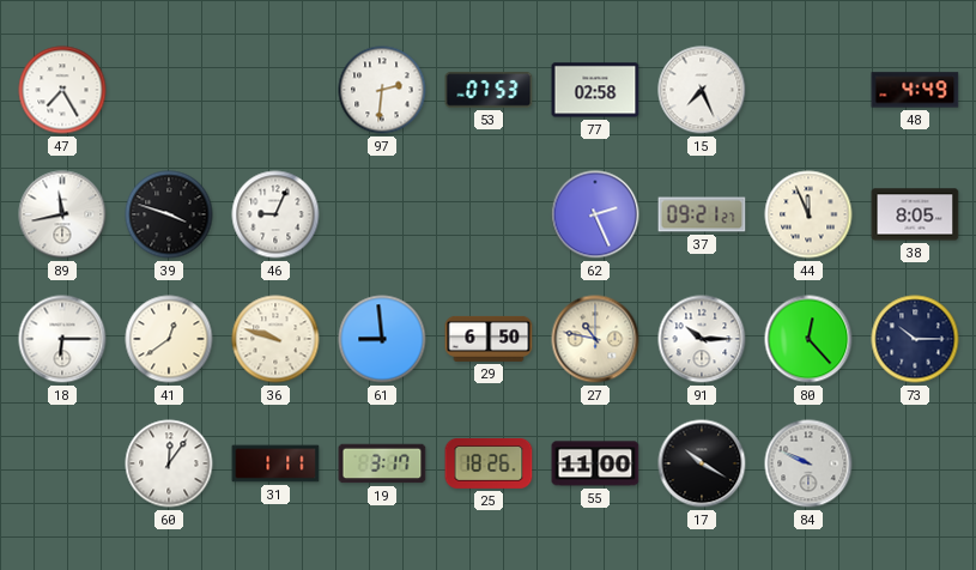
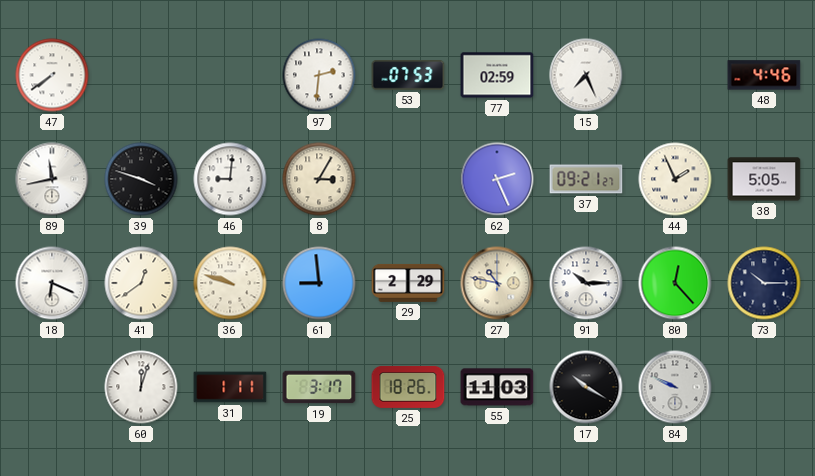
47: 7:25 -> 7:39
77: 02:58 -> 02:59
48: 4:49 -> 4:46
46: 9:04 -> 9:01
8: none -> 3:05
44: 11:56 -> 1:56
38: 8:05 -> 5:05
18: 6:15 -> 6:19
29: 6:50 -> 2:29
60: 12:06 -> 12:03
55: 11:00 -> 11:03
